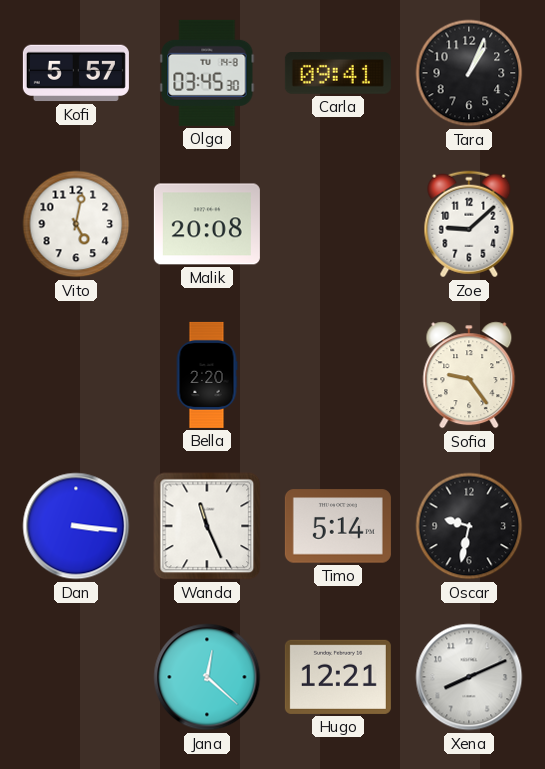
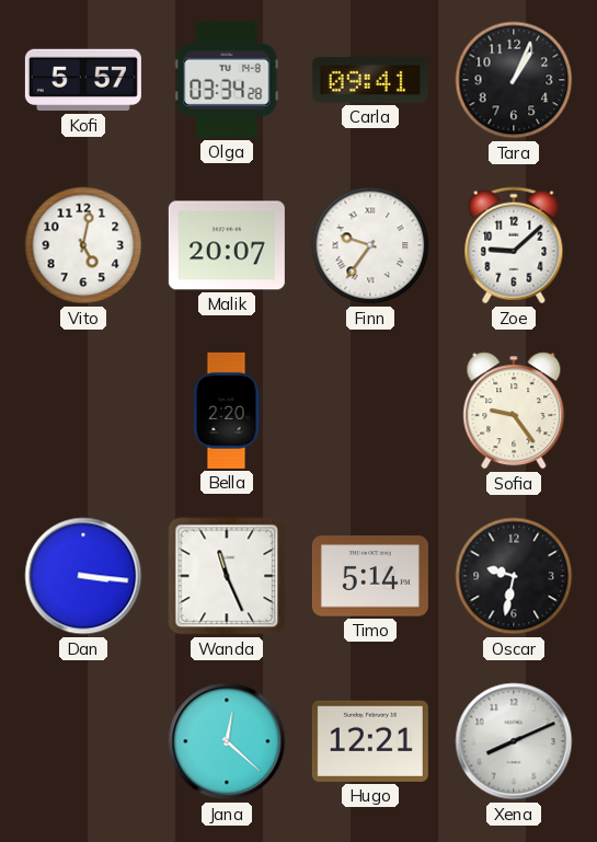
Olga: 03:45 -> 03:34
Malik: 20:08 -> 20:07
Finn: none -> 9:36
